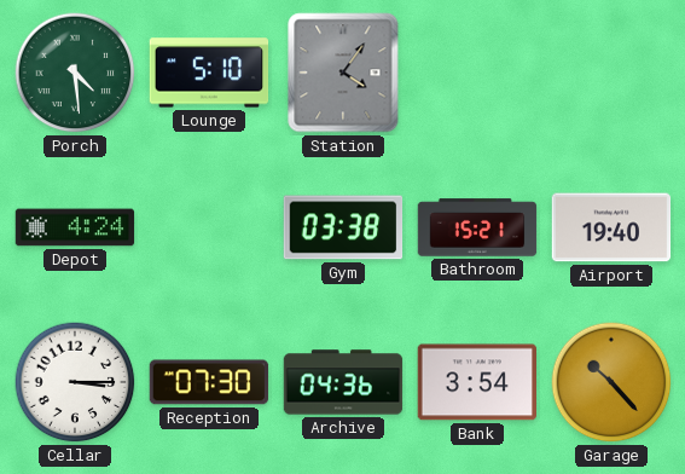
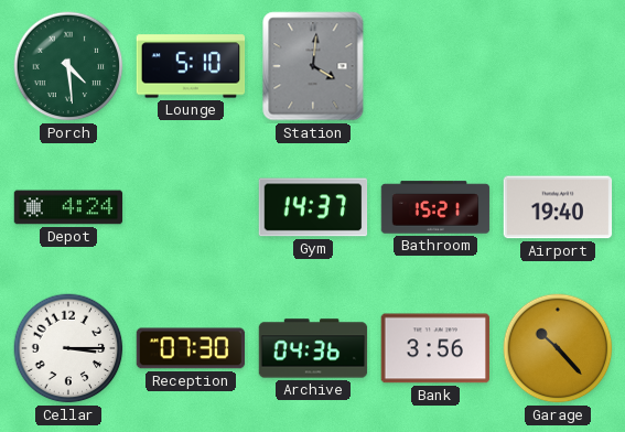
Station: 4:06 -> 4:01
Gym: 03:38 -> 14:37
Bank: 3:54 -> 3:56
